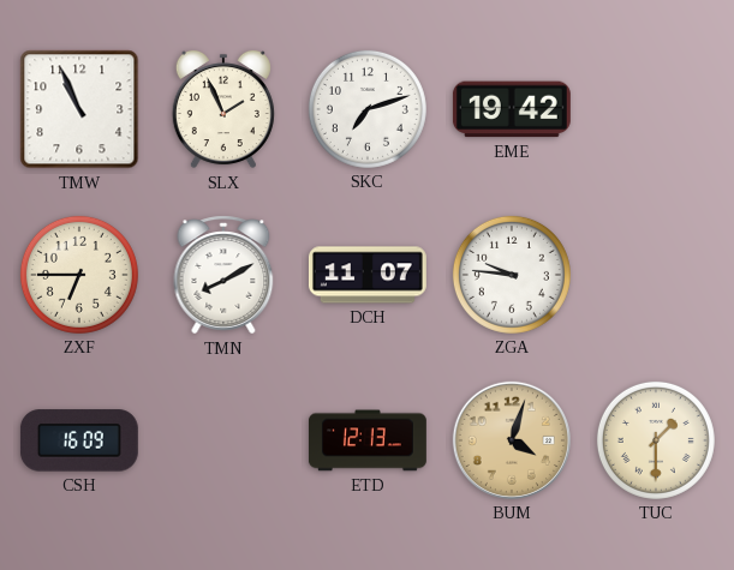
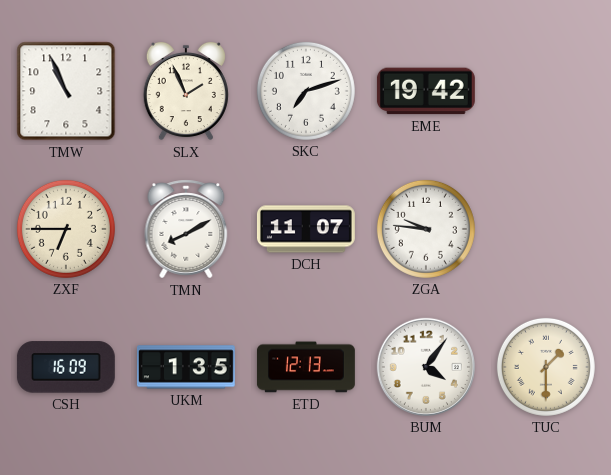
UKM: none -> 1:35
BUM: 4:03 -> 4:06
BUM dial: champagne -> white
